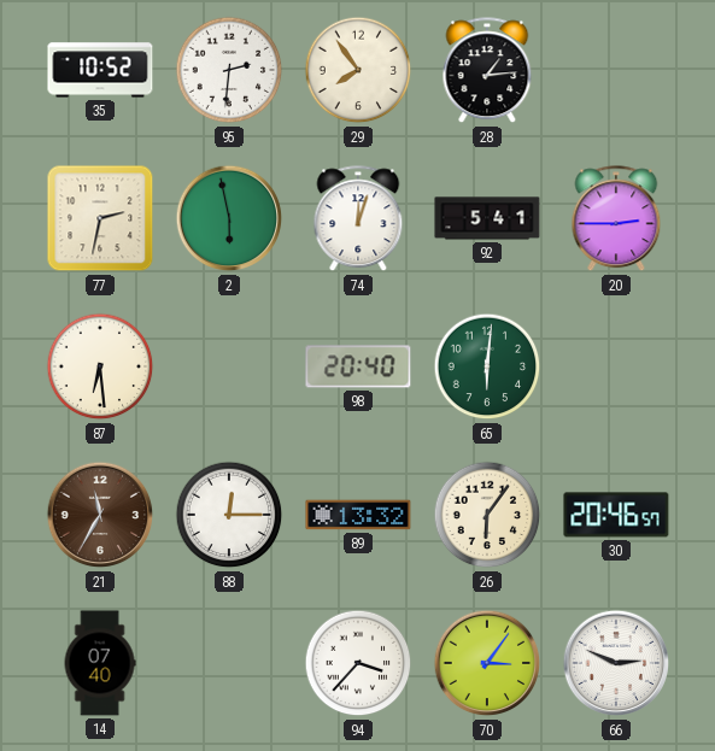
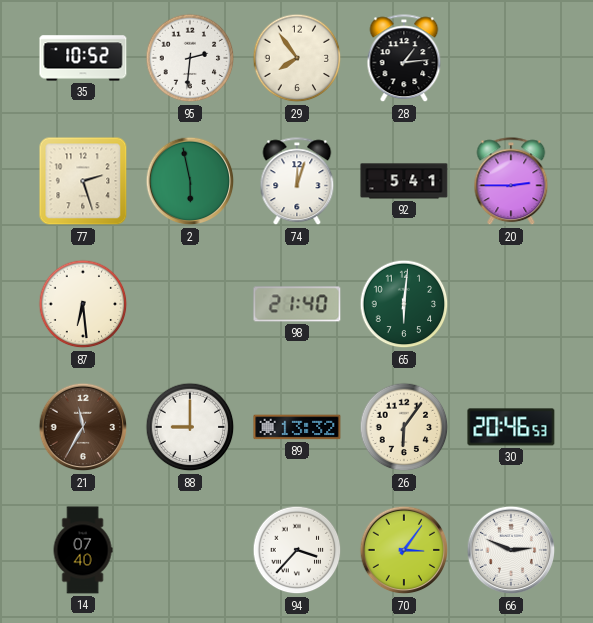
77: 2:32 -> 2:27
98: 20:40 -> 21:40
88: 12:15 -> 9:00
30: 20:46:57 -> 20:46:53
